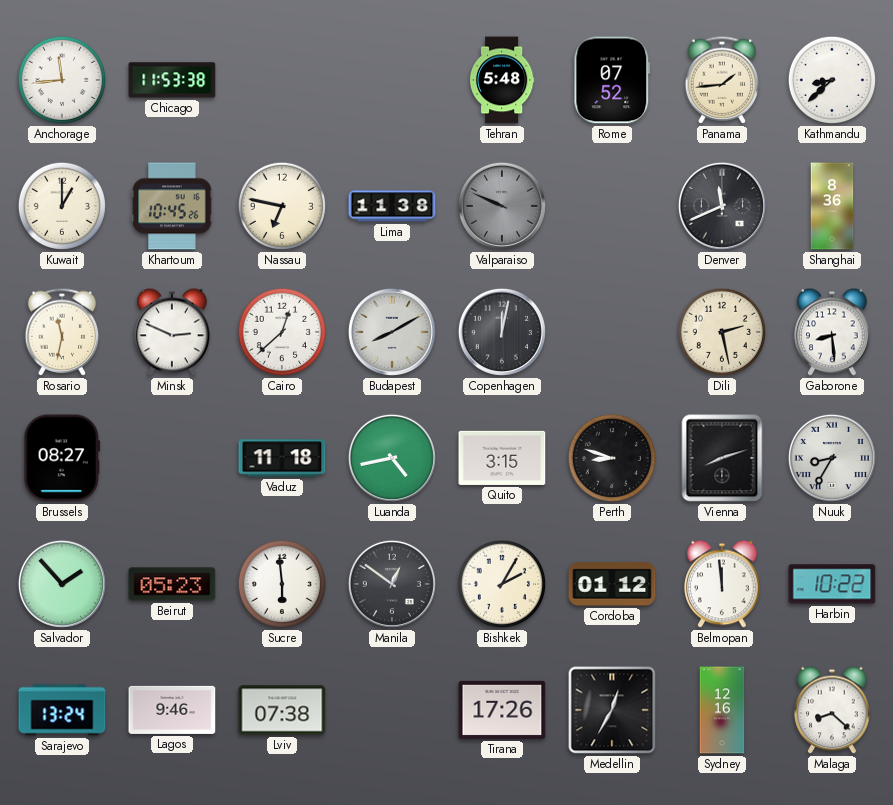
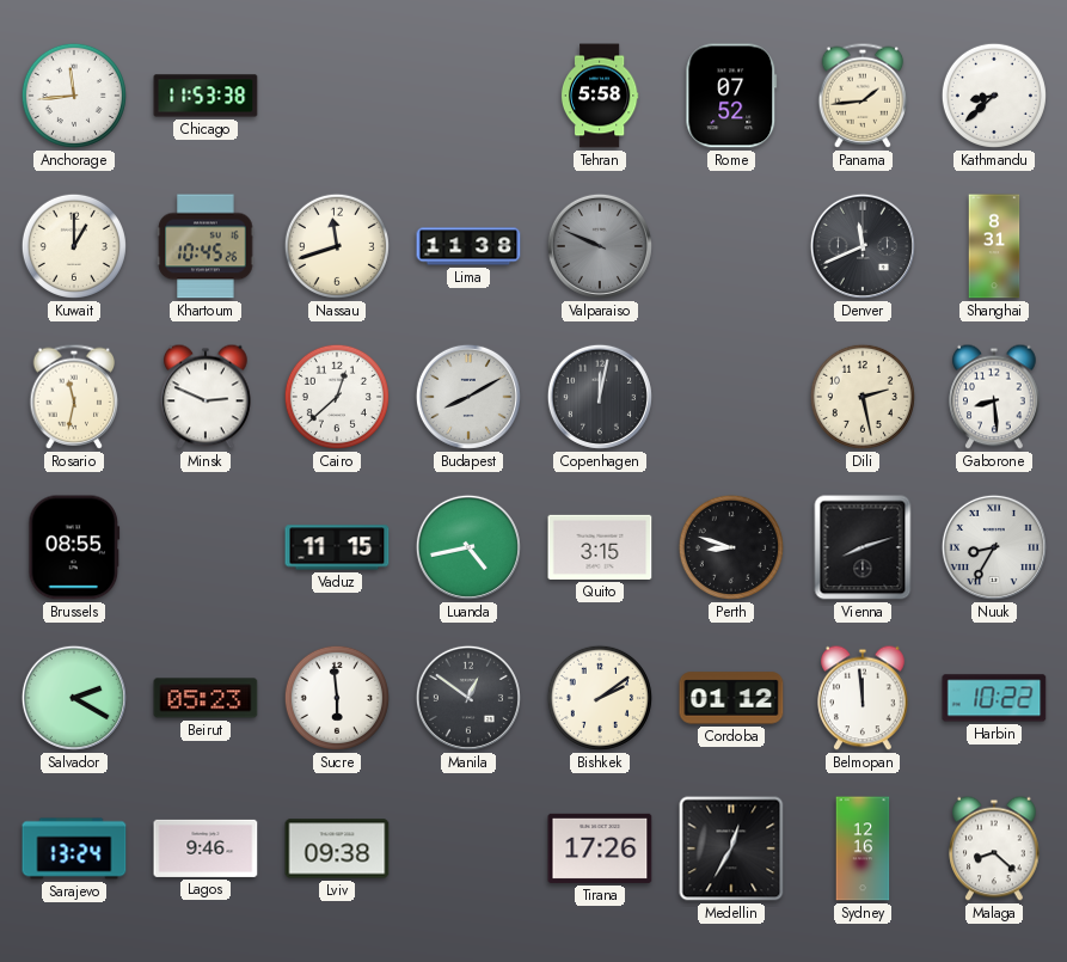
Tehran: 5:48 -> 5:58
Nassau: 6:47 -> 11:42
Shanghai: 8:36 -> 8:31
Brussels: 08:27 -> 08:55
Vaduz: 11:18 -> 11:15
Salvador: 1:53 -> 2:20
Bishkek: 2:05 -> 2:09
Lviv: 07:38 -> 09:38
